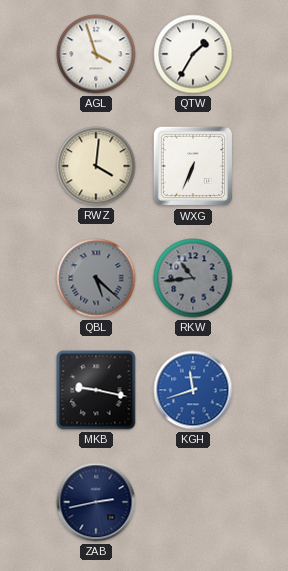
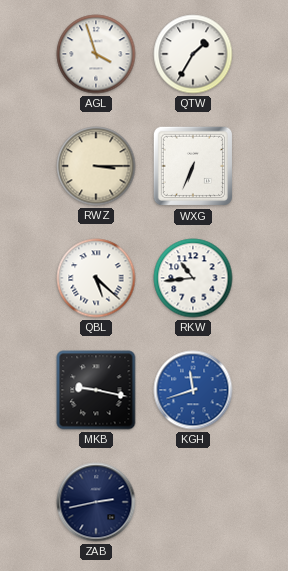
RWZ: 4:01 -> 3:15
QBL dial: grey -> white
RKW dial: grey -> white
